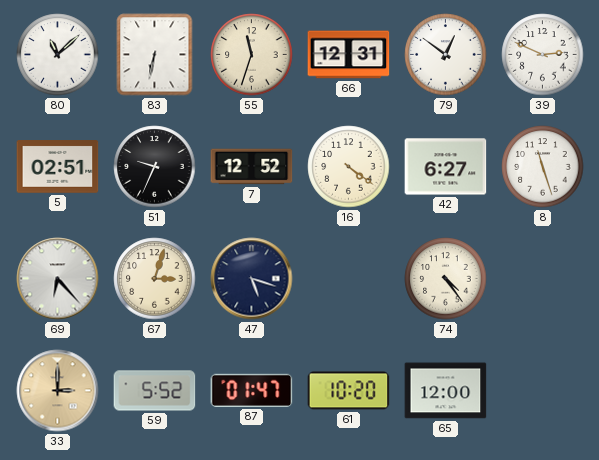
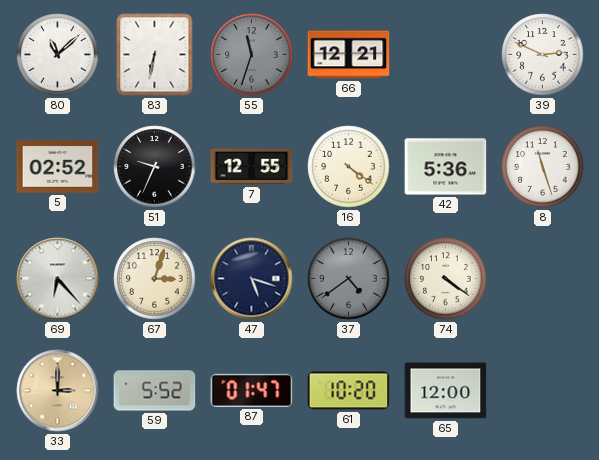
55 dial: cream -> grey
66: 12:31 -> 12:21
79: 12:51 -> none
5: 02:51 -> 02:52
7: 12:52 -> 12:55
42: 6:27 -> 5:36
37: none -> 4:39
74: 4:24 -> 4:21
